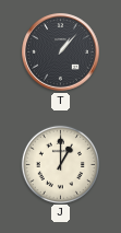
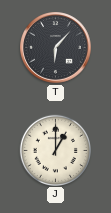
T: 1:07 -> 6:07
